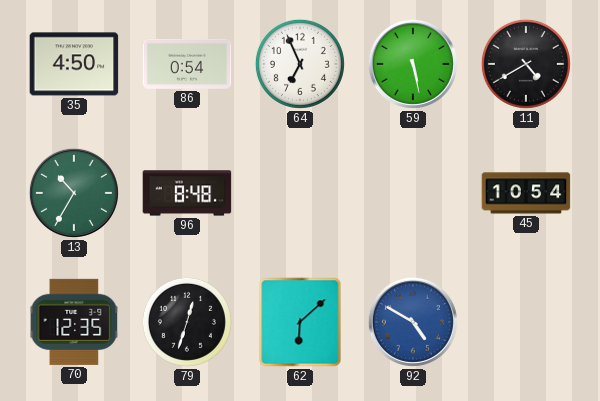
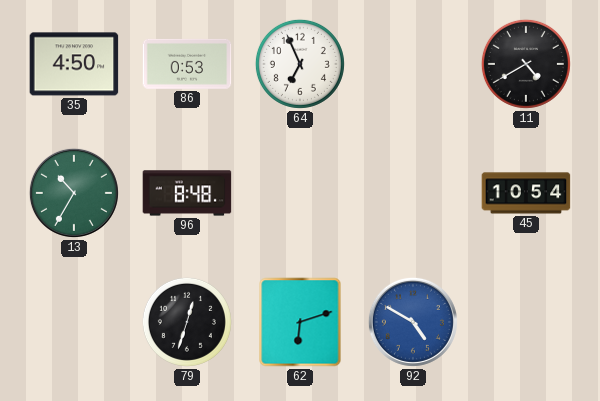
86: 0:54 -> 0:53
59: 5:28 -> none
70: 12:35 -> none
62: 6:08 -> 6:12
